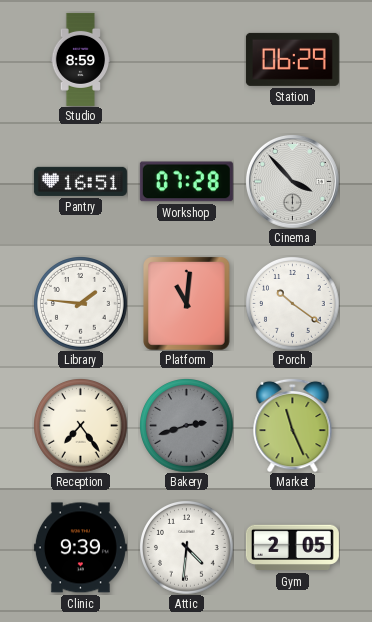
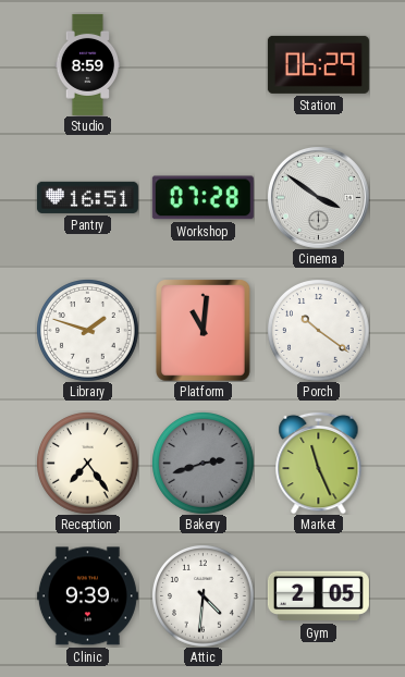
Cinema: 3:53 -> 3:51
Library: 1:46 -> 1:48
